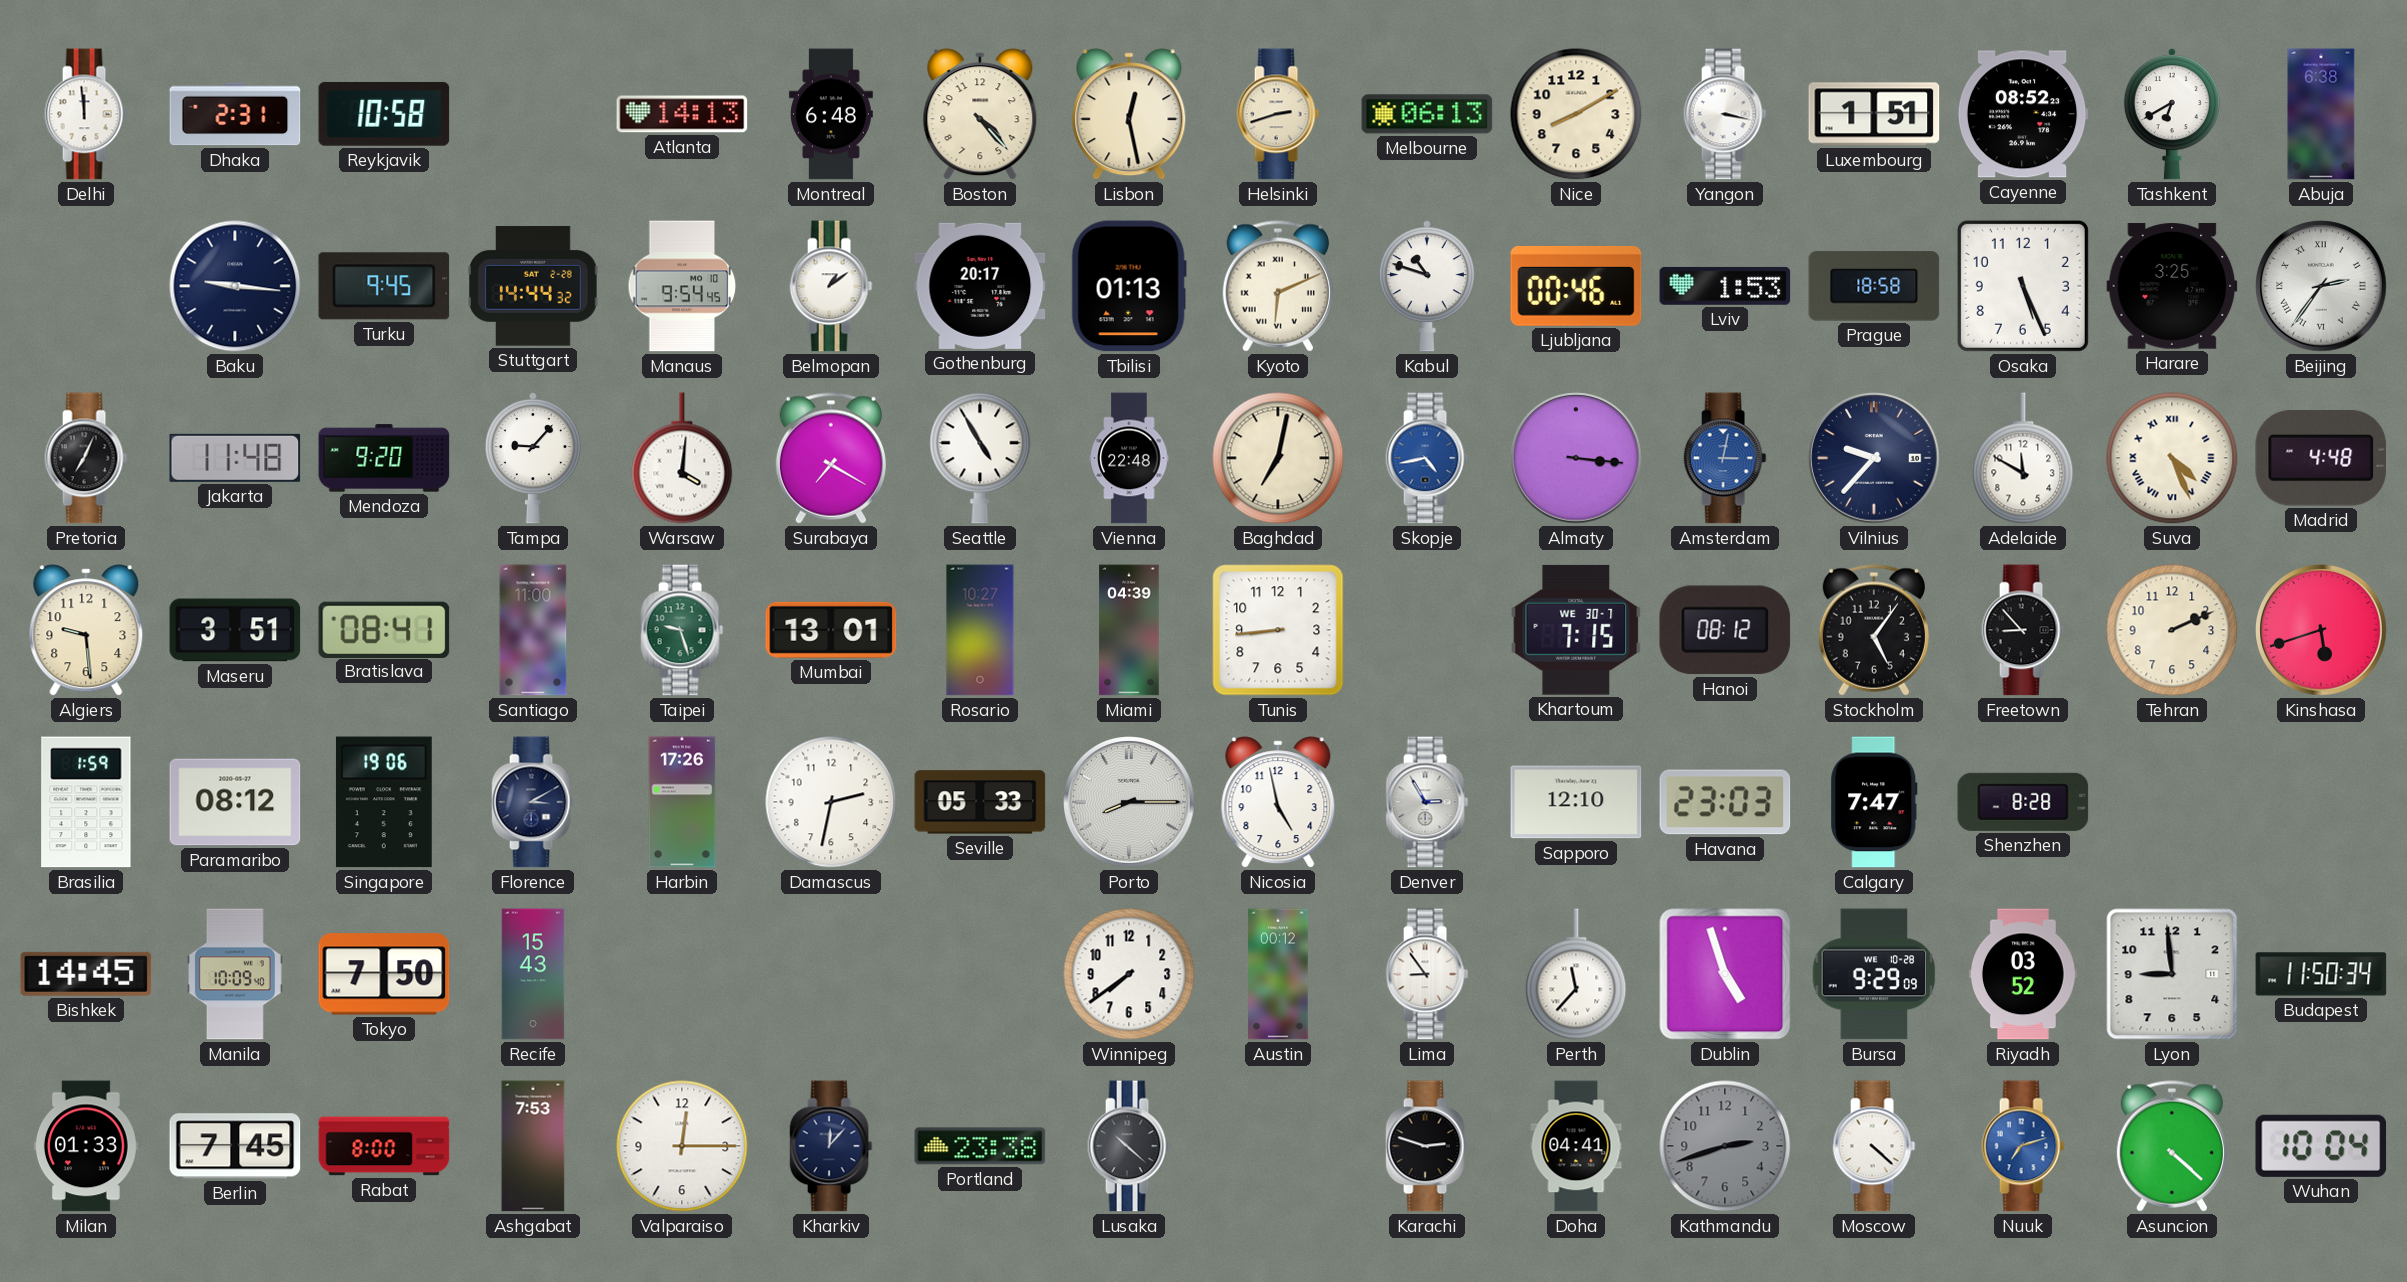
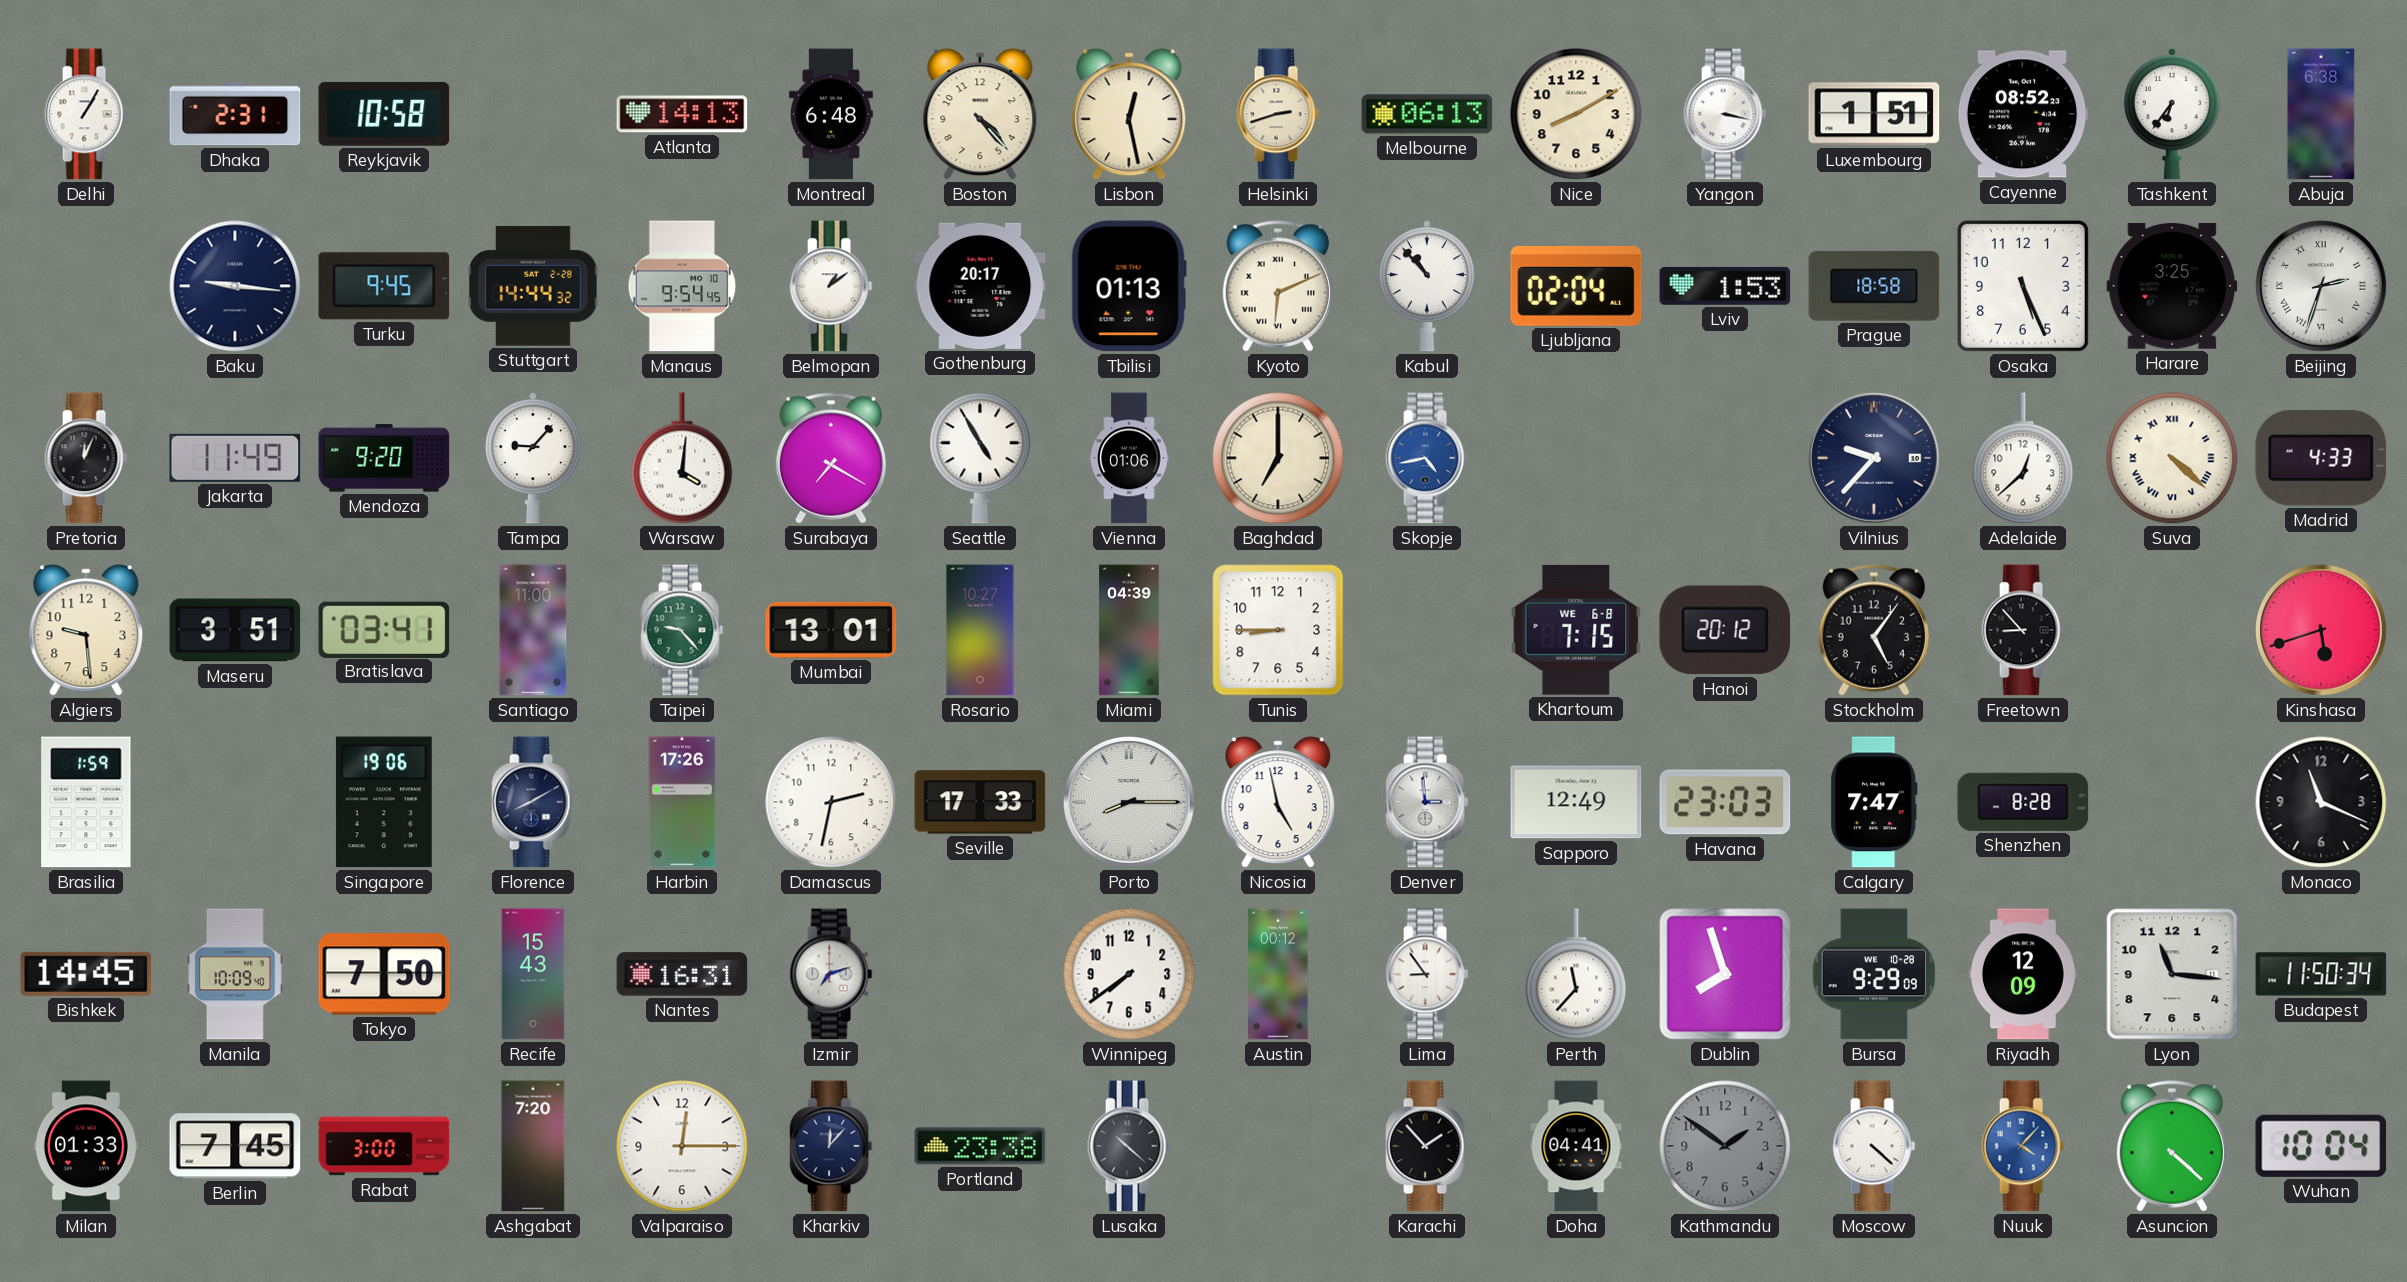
Delhi: 11:59 -> 1:05
Tashkent: 6:40 -> 6:36
Kabul: 10:48 -> 10:53
Ljubljana: 00:46 -> 02:04
Beijing: 2:36 -> 2:33
Pretoria: 7:04 -> 12:04
Jakarta: 11:48 -> 11:49
Vienna: 22:48 -> 01:06
Baghdad: 7:02 -> 7:00
Almaty: 3:16 -> none
Amsterdam: 3:02 -> none
Adelaide: 11:50 -> 12:38
Suva: 4:26 -> 4:22
Madrid: 4:48 -> 4:33
Bratislava: 08:41 -> 03:41
Taipei: 9:27 -> 9:23
Tunis: 8:44 -> 8:45
Khartoum date: WE 30-7 -> WE 6-8
Hanoi: 08:12 -> 20:12
Tehran: 2:11 -> none
Paramaribo: 08:12 -> none
Florence: 3:10 -> 8:10
Seville: 05:33 -> 17:33
Denver: 2:55 -> 2:59
Sapporo: 12:10 -> 12:49
Monaco: none -> 11:19
Nantes: none -> 16:31
Izmir: none -> 7:12
Dublin: 4:57 -> 7:57
Riyadh: 03:52 -> 12:09
Lyon: 8:59 -> 11:16
Rabat: 8:00 -> 3:00
Ashgabat: 7:53 -> 7:20
Karachi: 2:48 -> 1:53
Kathmandu: 2:42 -> 1:51
Nuuk: 7:12 -> 4:07
